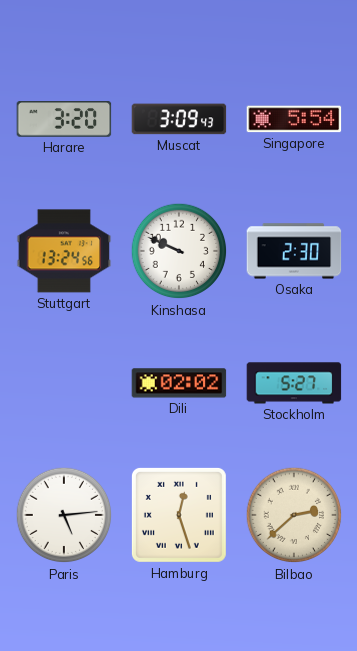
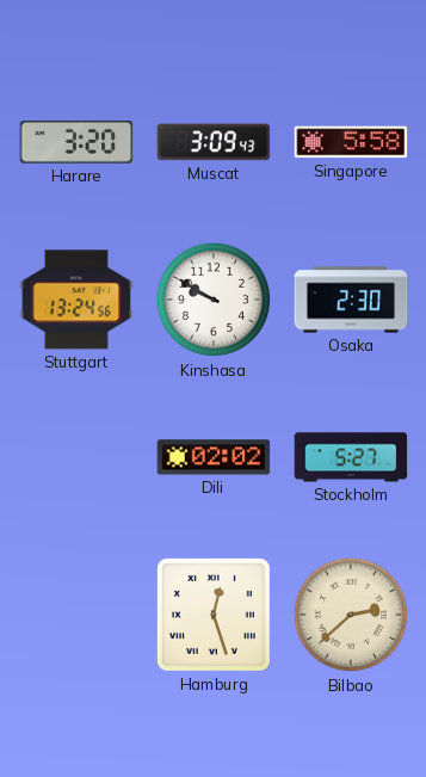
Singapore: 5:54 -> 5:58
Kinshasa: 9:49 -> 9:50
Paris: 5:14 -> none
